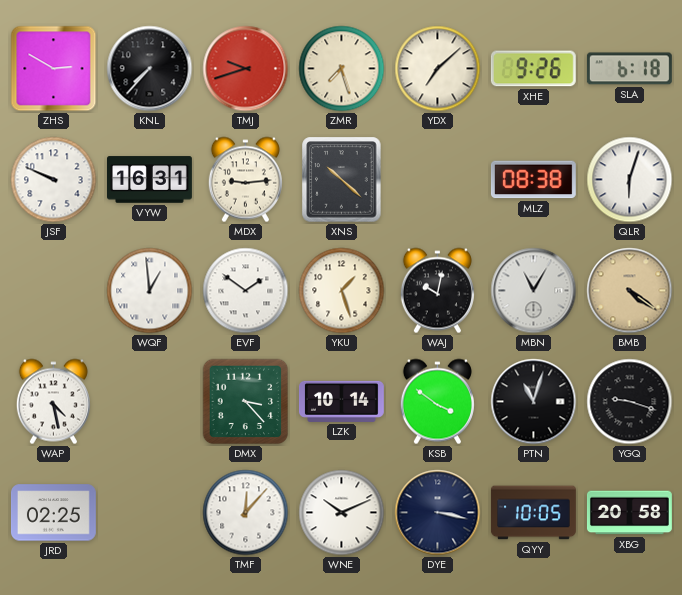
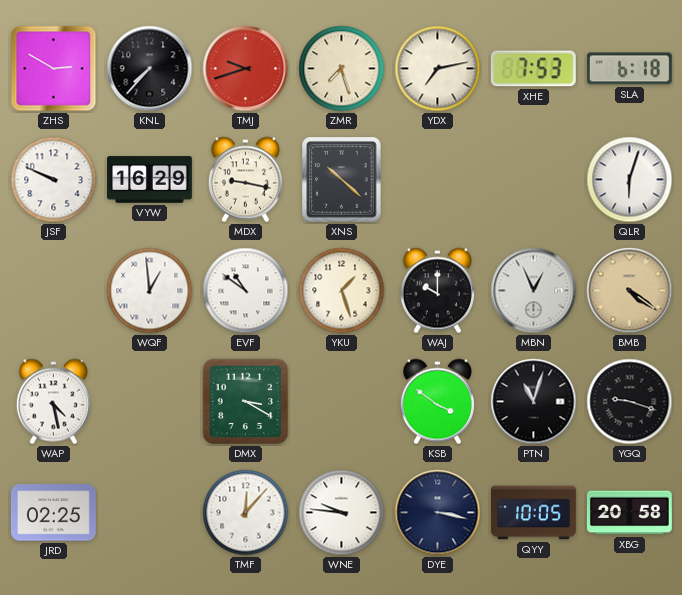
YDX: 7:08 -> 7:13
XHE: 9:26 -> 7:53
VYW: 16:31 -> 16:29
MDX: 9:14 -> 9:17
MLZ: 08:38 -> none
EVF: 1:51 -> 10:51
WAJ: 10:02 -> 10:00
MBN: 11:05 -> 12:56
DMX: 3:23 -> 3:20
LZK: 10:14 -> none
WNE: 10:11 -> 9:46
